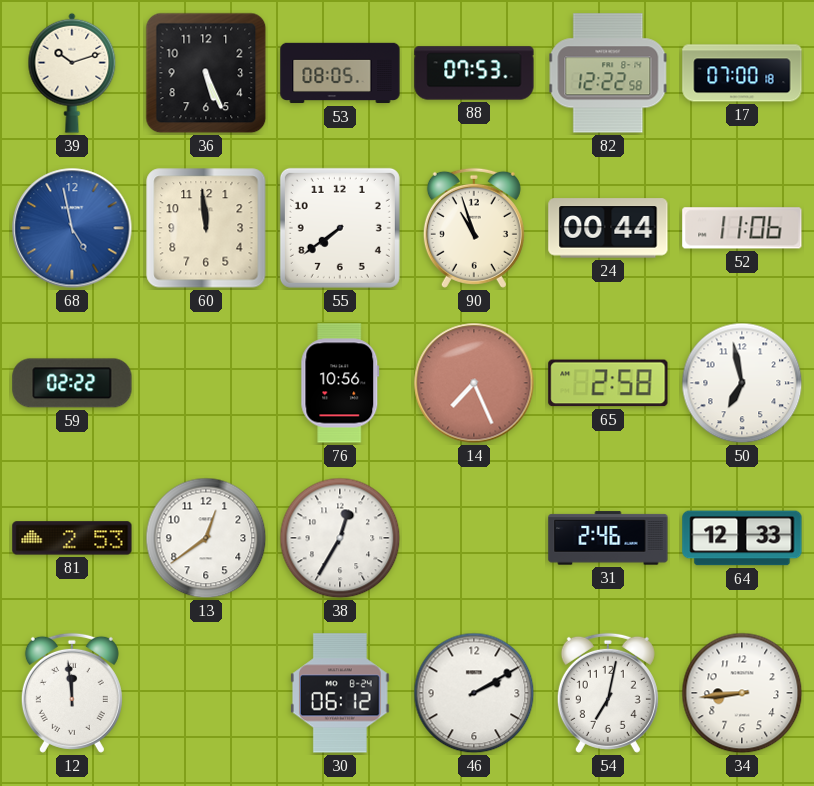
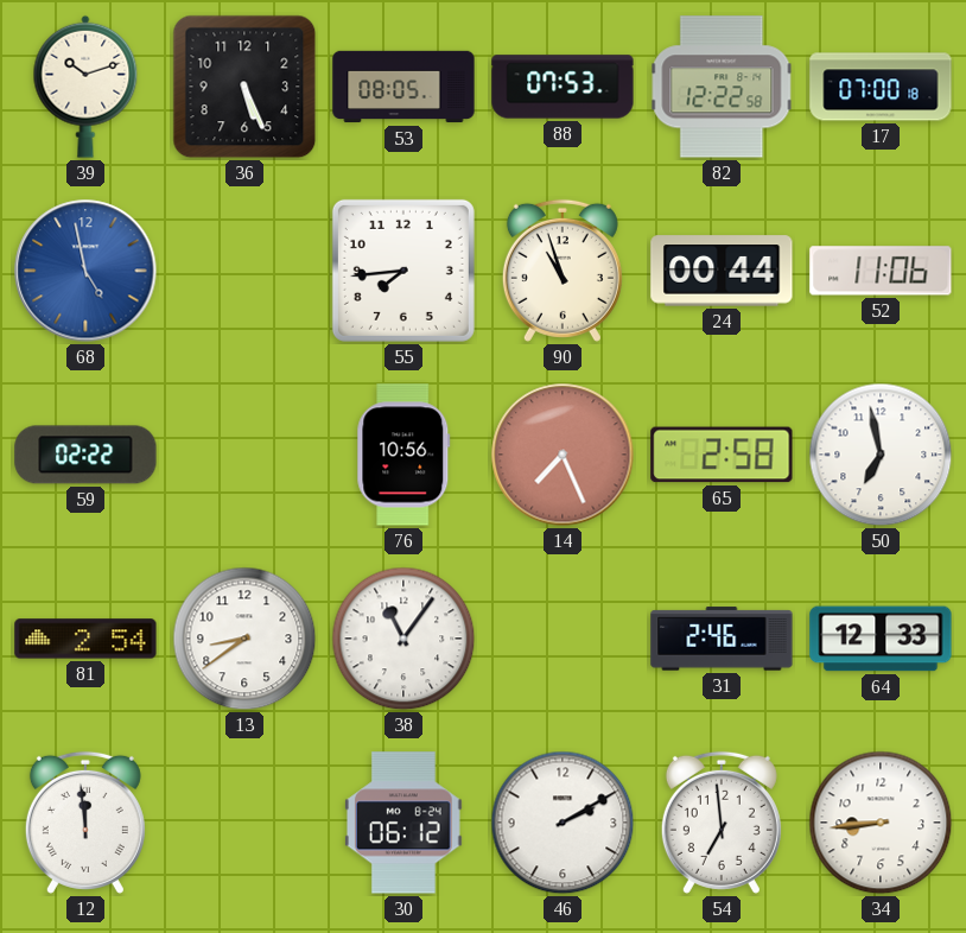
60: 11:59 -> none
55: 7:39 -> 7:44
81: 2:53 -> 2:54
13: 12:39 -> 8:39
38: 12:35 -> 11:06
54: 7:02 -> 6:59
